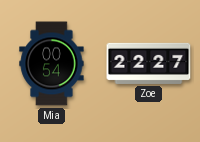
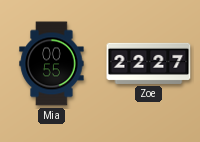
Mia: 00:54 -> 00:55
